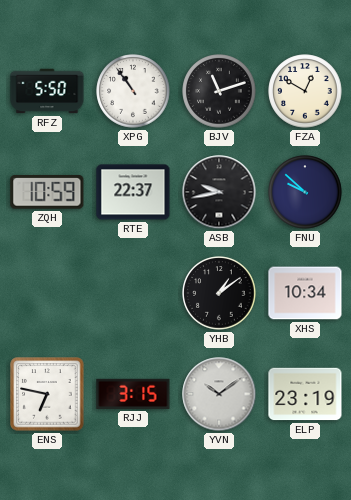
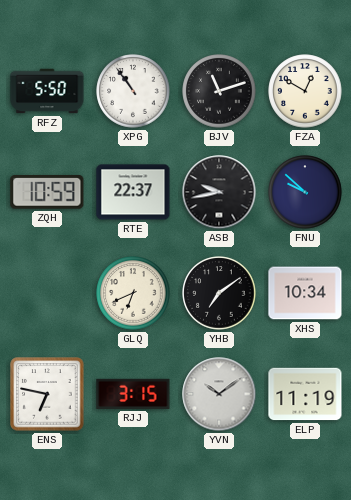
GLQ: none -> 6:41
YHB: 1:09 -> 7:09
ELP: 23:19 -> 11:19
